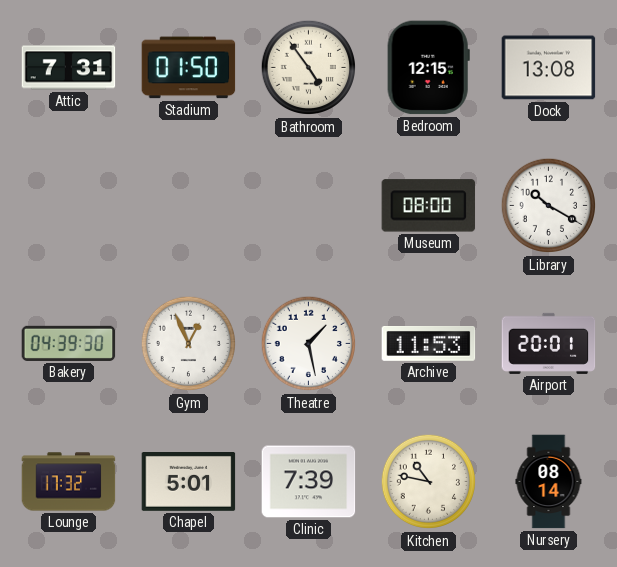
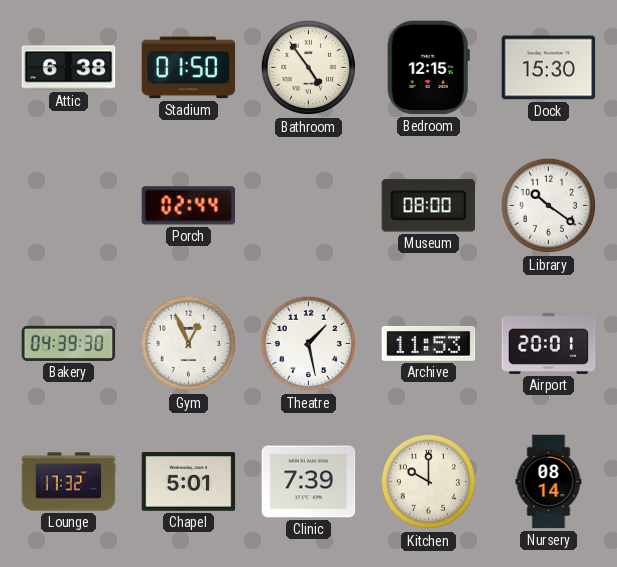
Attic: 7:31 -> 6:38
Dock: 13:08 -> 15:30
Porch: none -> 02:44
Library: 10:20 -> 10:21
Kitchen: 10:47 -> 10:00
